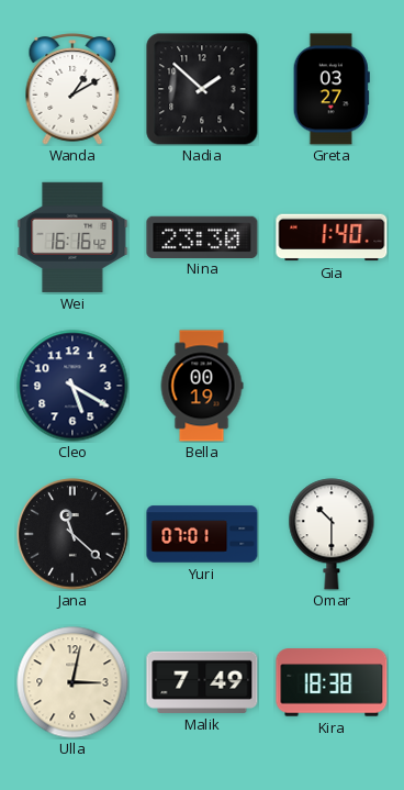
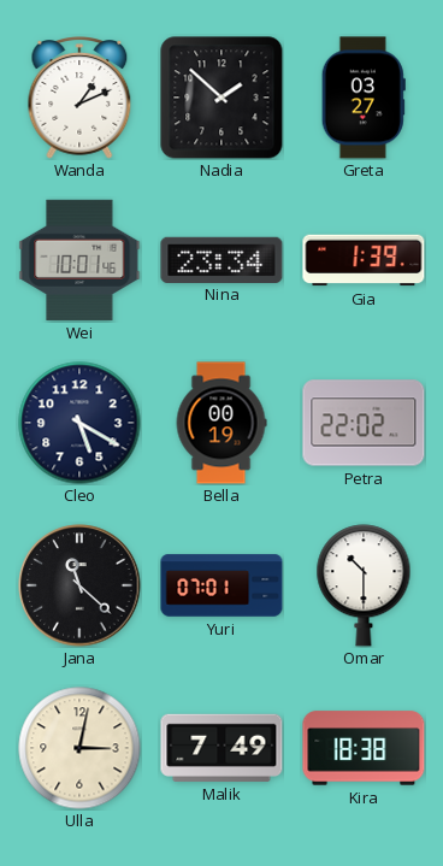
Wanda: 1:10 -> 1:11
Wei: 16:16 -> 10:01
Nina: 23:30 -> 23:34
Gia: 1:40 -> 1:39
Petra: none -> 22:02
